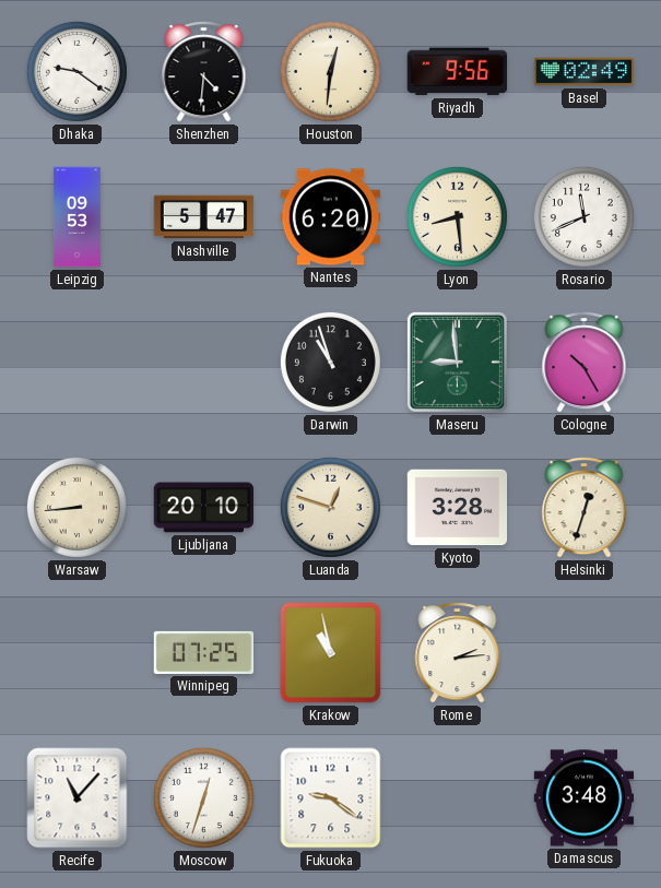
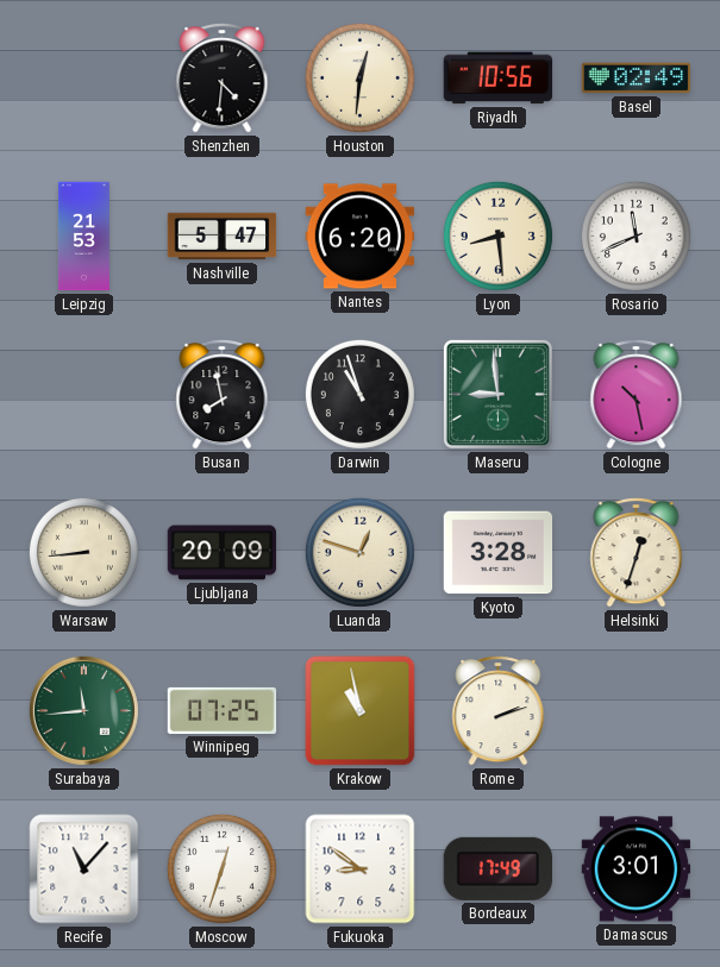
Dhaka: 9:21 -> none
Riyadh: 9:56 -> 10:56
Leipzig: 09:53 -> 21:53
Busan: none -> 7:58
Cologne: 10:25 -> 10:28
Ljubljana: 20:10 -> 20:09
Surabaya: none -> 11:44
Rome: 2:14 -> 2:12
Fukuoka: 9:21 -> 8:51
Bordeaux: none -> 17:49
Damascus: 3:48 -> 3:01
